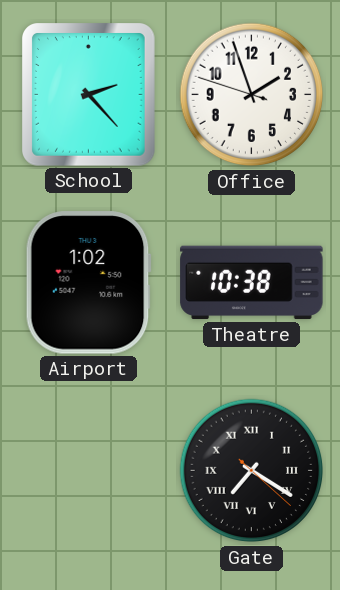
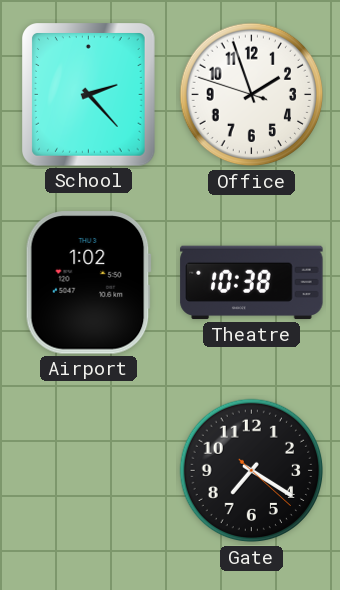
Gate numerals: Roman -> Arabic
